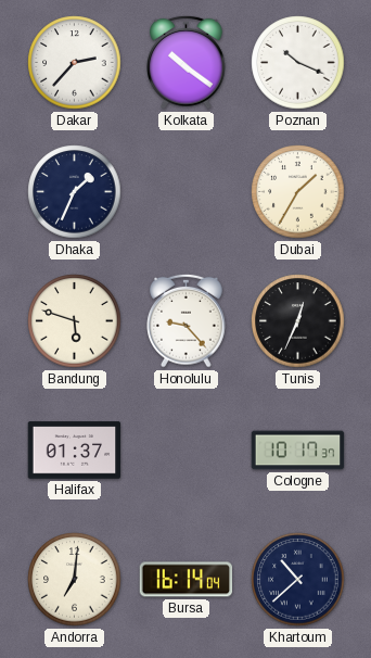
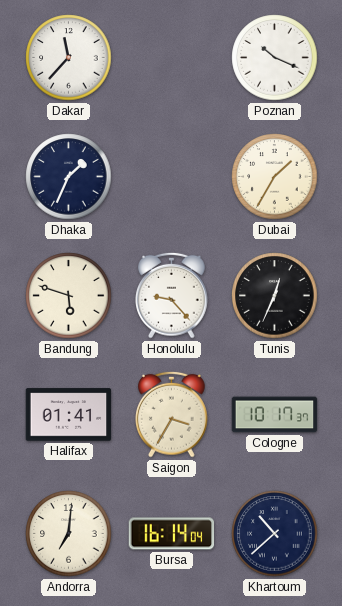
Dakar: 2:37 -> 11:37
Kolkata: 10:21 -> none
Halifax: 01:37 -> 01:41
Saigon: none -> 3:35
